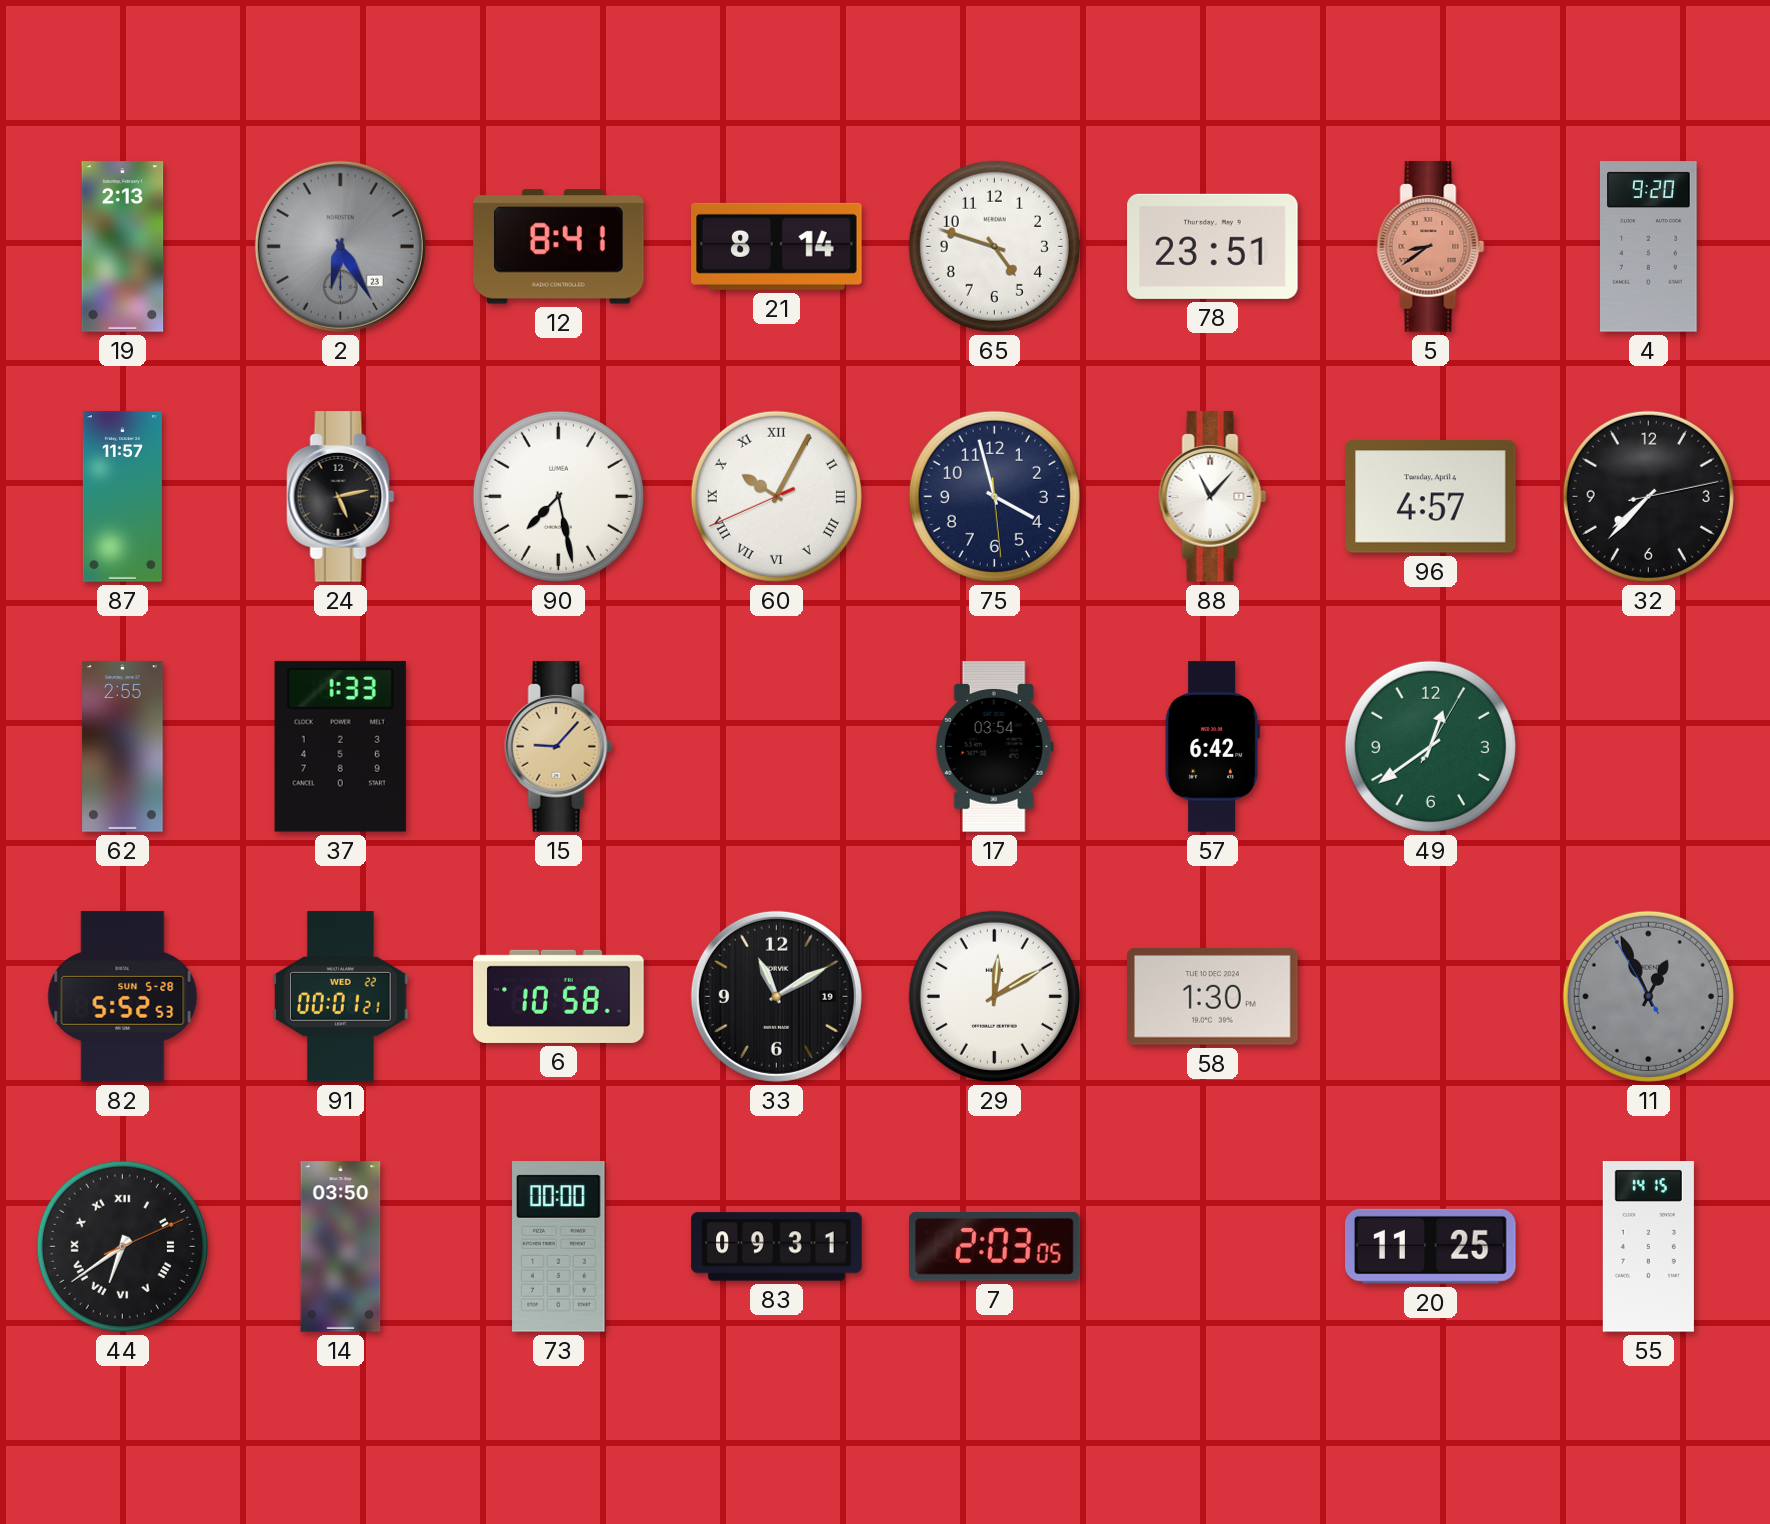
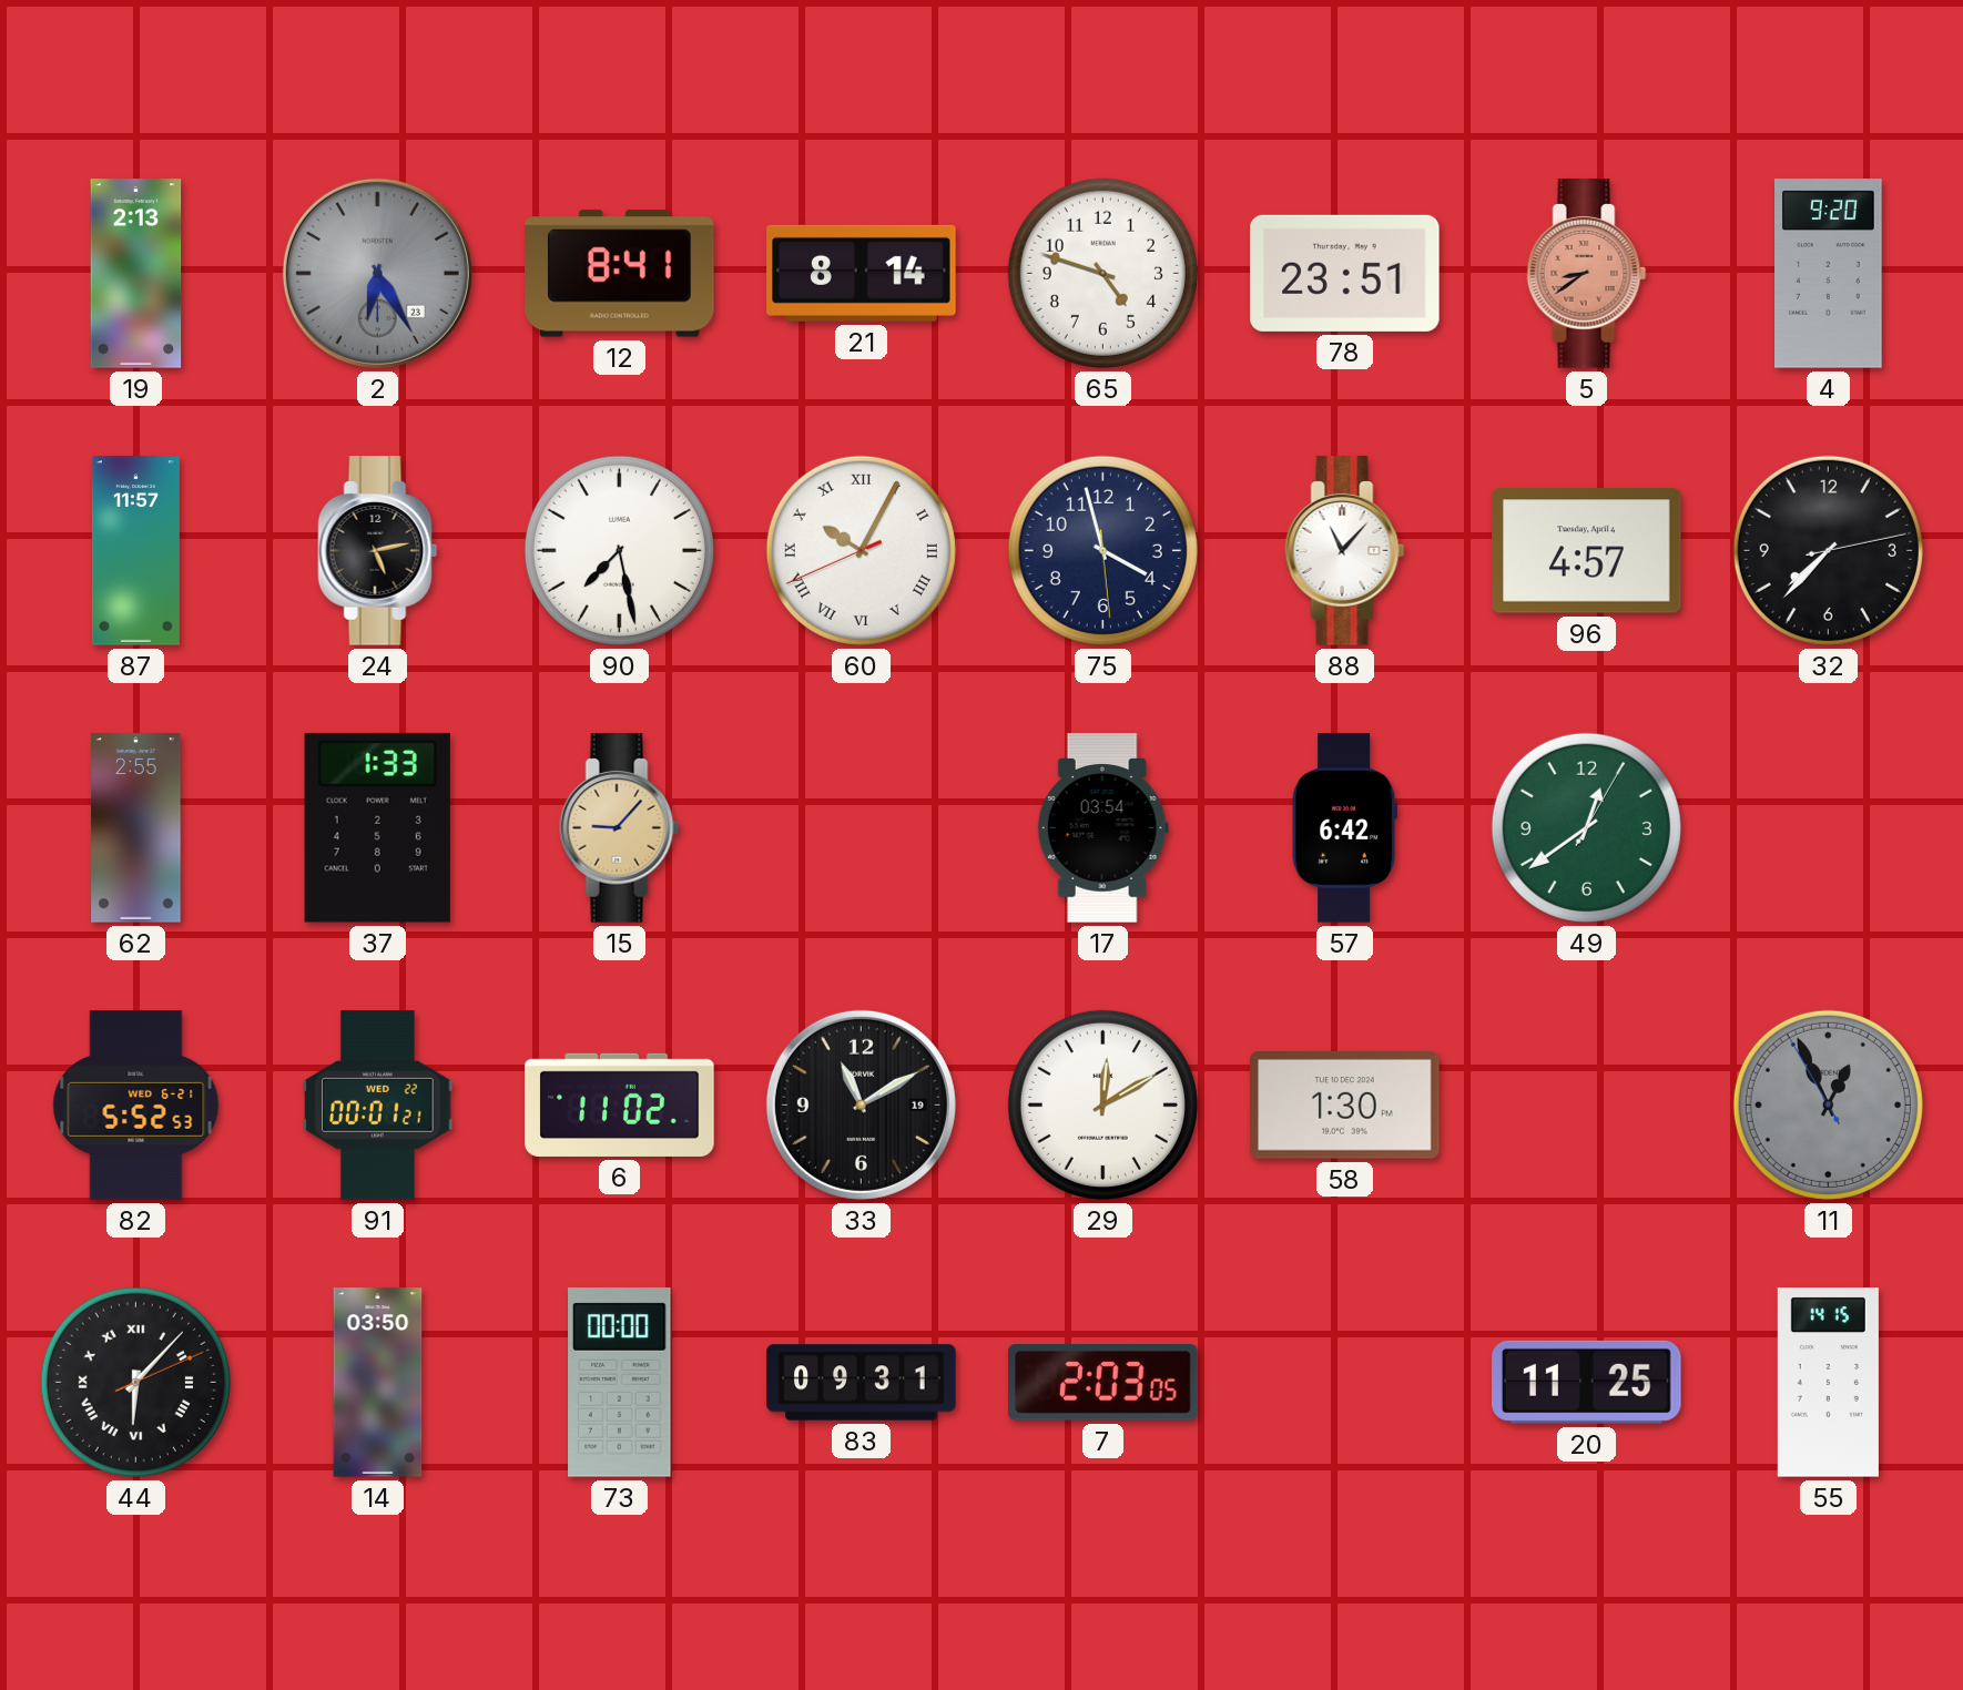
82 date: SUN 5-28 -> WED 6-21
6: 10:58 -> 11:02
44: 6:39 -> 6:07
